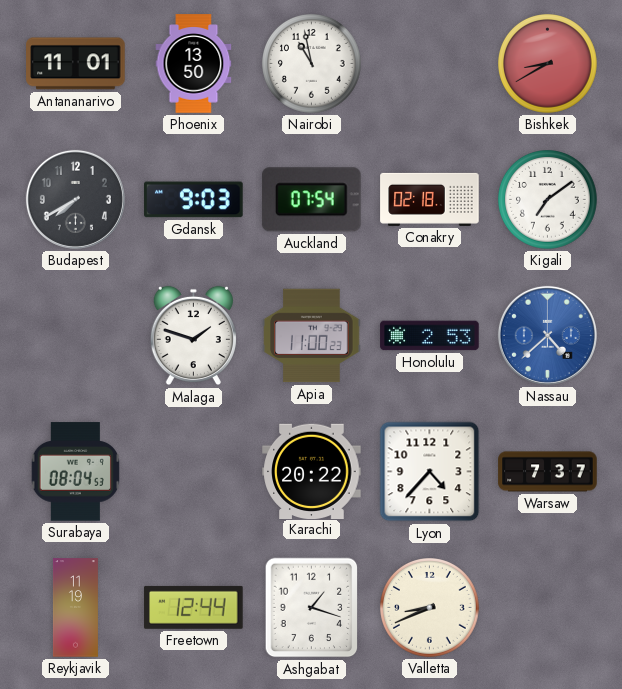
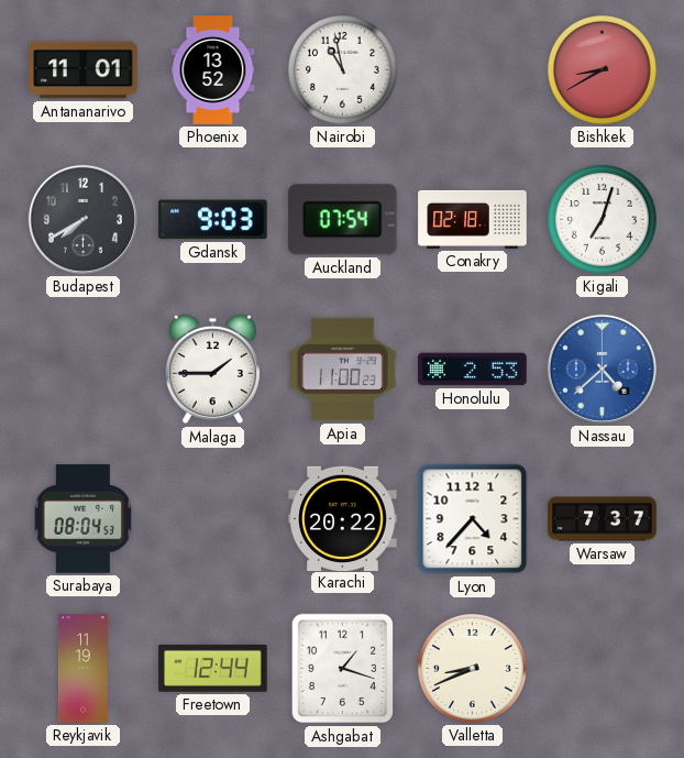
Phoenix: 13:50 -> 13:52
Kigali: 7:09 -> 7:03
Malaga: 1:48 -> 1:45
